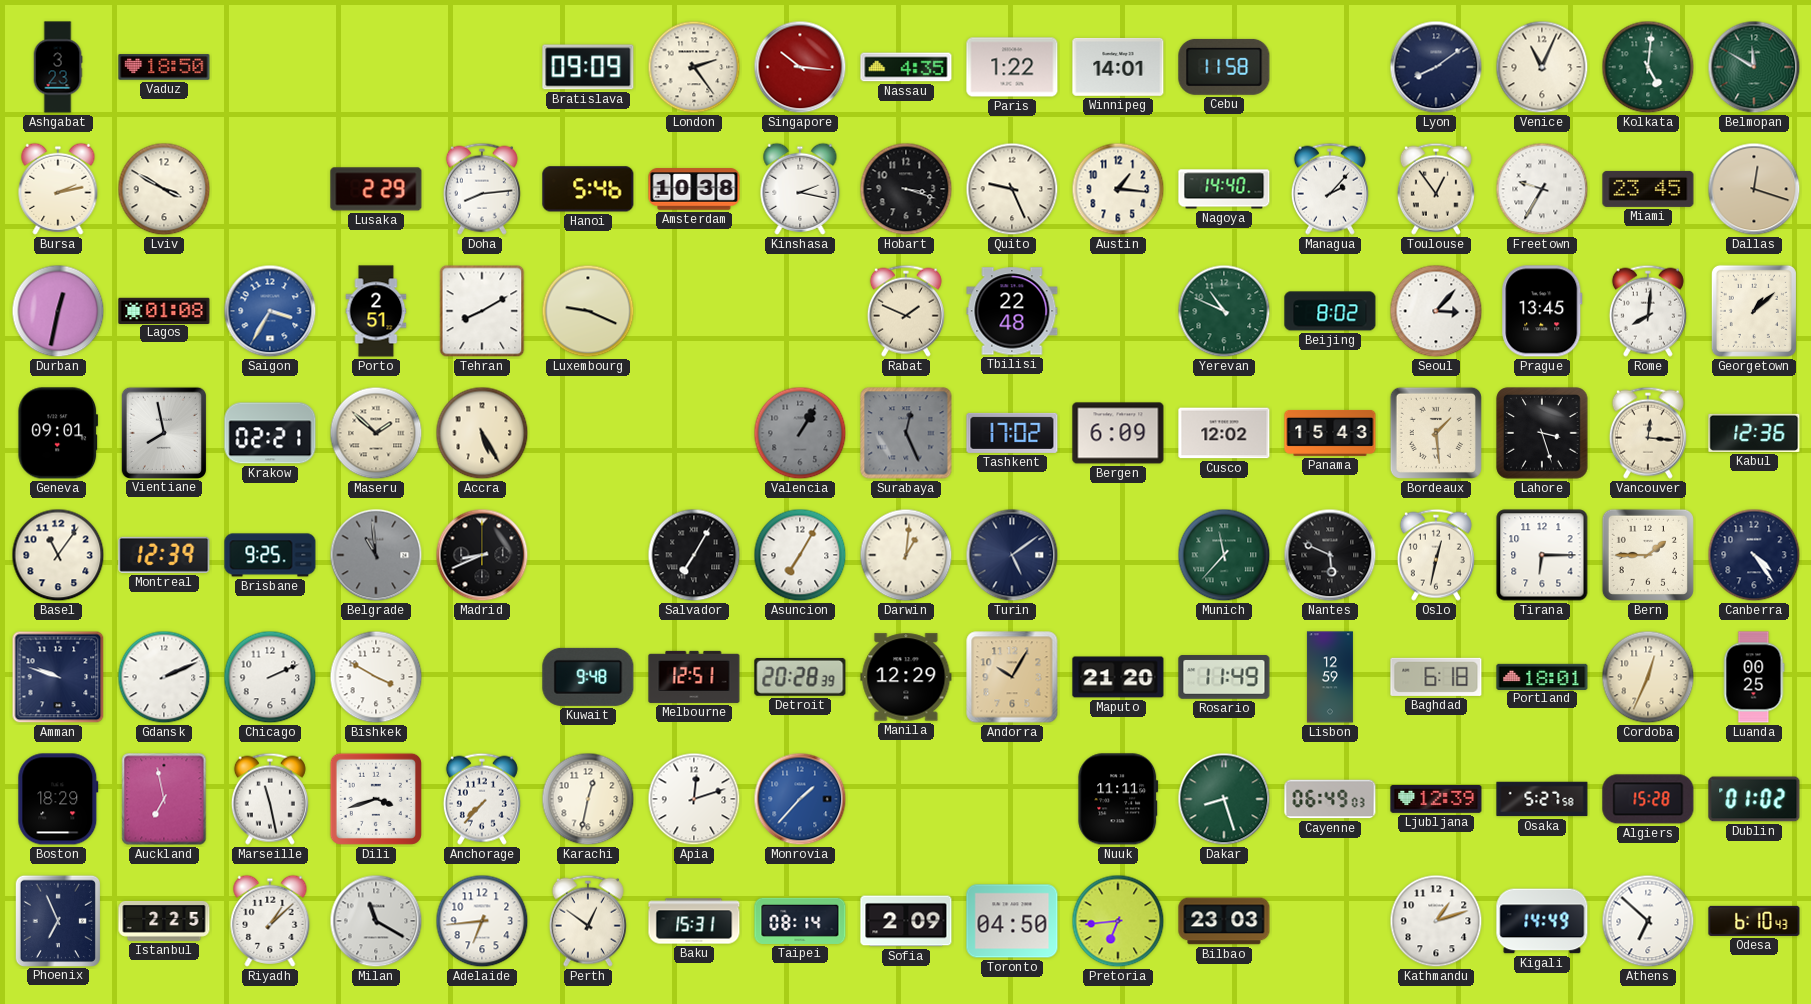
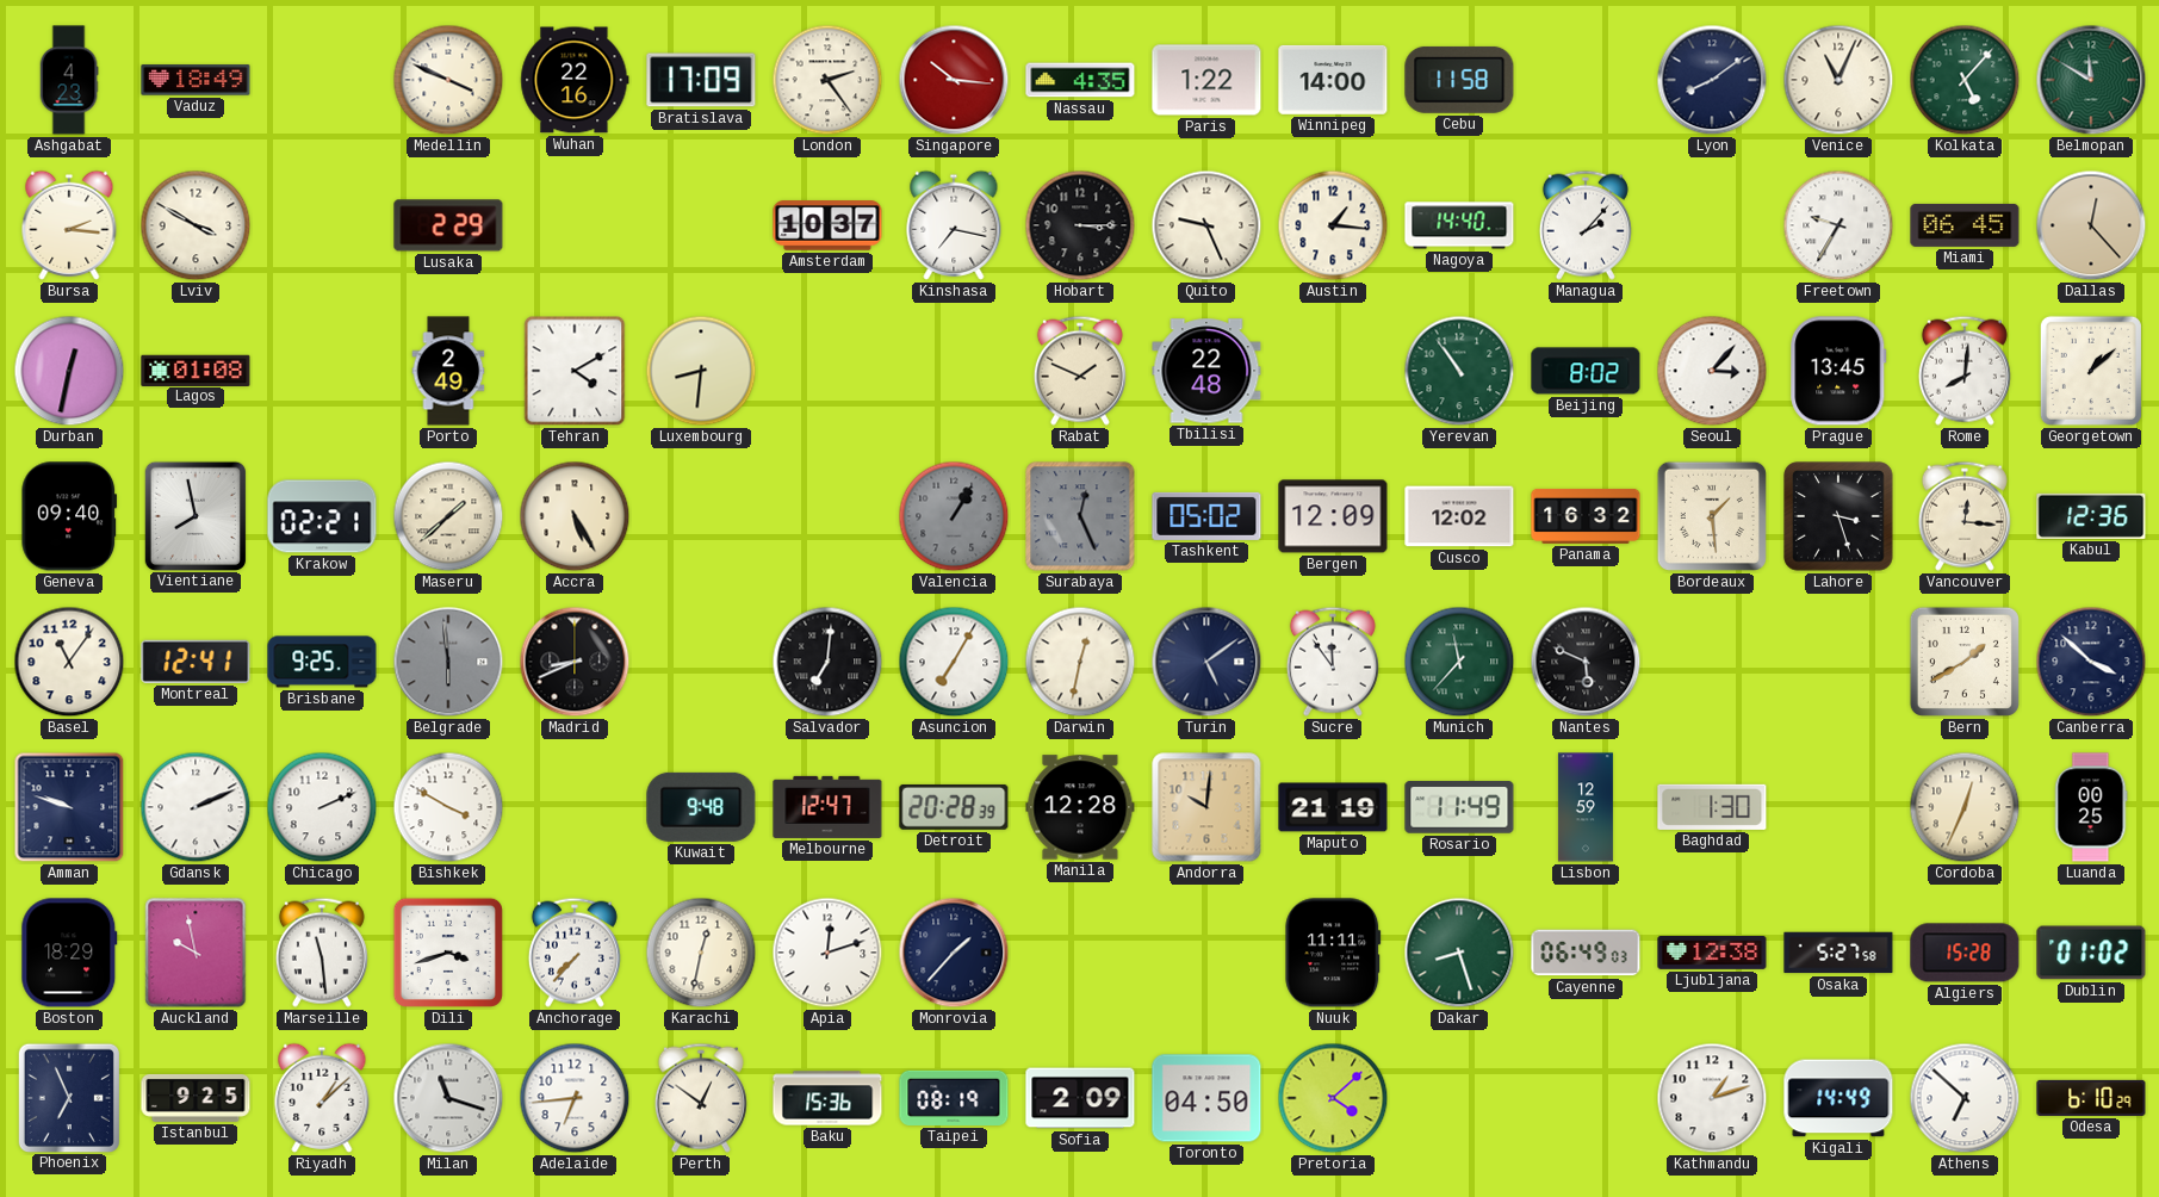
Ashgabat: 3:23 -> 4:23
Vaduz: 18:50 -> 18:49
Medellin: none -> 3:49
Wuhan: none -> 22:16
Bratislava: 09:09 -> 17:09
Winnipeg: 14:01 -> 14:00
Kolkata: 5:01 -> 5:07
Bursa: 2:13 -> 2:16
Doha: 8:14 -> none
Hanoi: 5:46 -> none
Amsterdam: 10:38 -> 10:37
Kinshasa: 2:17 -> 7:17
Hobart: 3:18 -> 3:15
Toulouse: 12:54 -> none
Miami: 23:45 -> 06:45
Dallas: 12:18 -> 12:23
Saigon: 3:35 -> none
Porto: 2:51 -> 2:49
Tehran: 8:10 -> 4:10
Luxembourg: 9:19 -> 8:31
Yerevan: 10:49 -> 10:54
Geneva: 09:01 -> 09:40
Maseru: 1:52 -> 1:38
Tashkent: 17:02 -> 05:02
Bergen: 6:09 -> 12:09
Panama: 15:43 -> 16:32
Montreal: 12:39 -> 12:41
Belgrade: 10:59 -> 5:59
Salvador: 7:05 -> 7:01
Darwin: 1:01 -> 12:32
Sucre: none -> 11:54
Oslo: 12:32 -> none
Tirana: 6:15 -> none
Bern: 1:45 -> 1:40
Canberra: 4:24 -> 3:52
Melbourne: 12:51 -> 12:47
Manila: 12:29 -> 12:28
Andorra: 10:05 -> 10:01
Maputo: 21:20 -> 21:19
Baghdad: 6:18 -> 1:30
Portland: 18:01 -> none
Auckland: 6:58 -> 9:58
Marseille: 11:28 -> 11:29
Monrovia dial: blue -> navy
Ljubljana: 12:39 -> 12:38
Istanbul: 2:25 -> 9:25
Milan: 11:20 -> 11:18
Baku: 15:31 -> 15:36
Taipei: 08:14 -> 08:19
Pretoria: 6:44 -> 4:08
Bilbao: 23:03 -> none
Odesa: 6:10:43 -> 6:10:29
